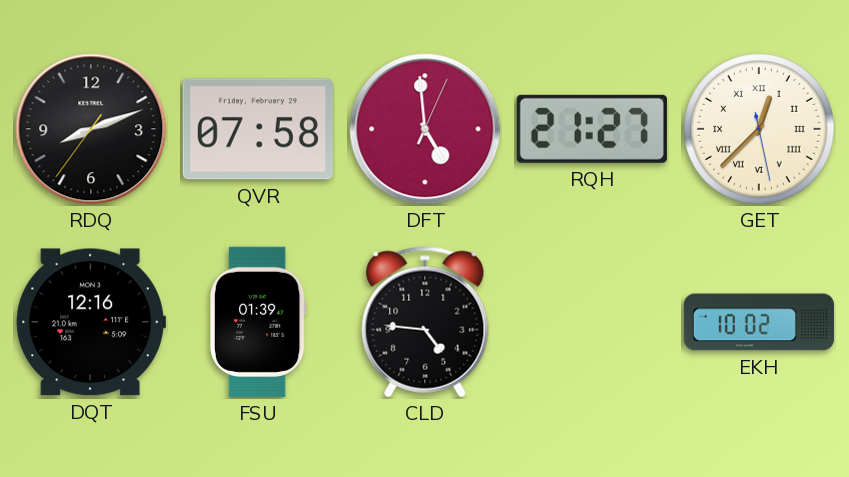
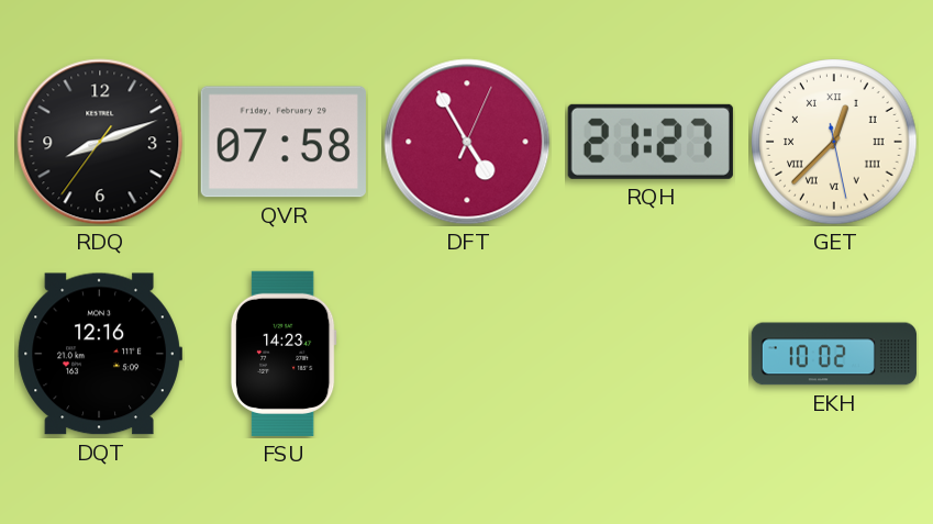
DFT: 4:59 -> 4:55
FSU: 01:39 -> 14:23
CLD: 4:46 -> none
